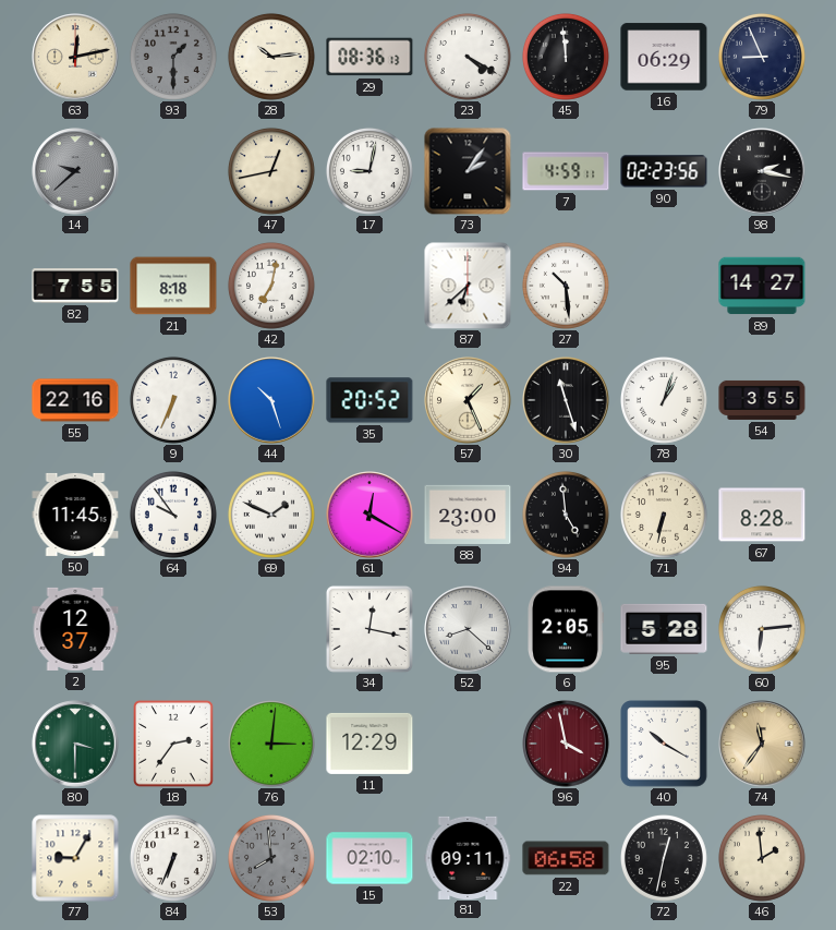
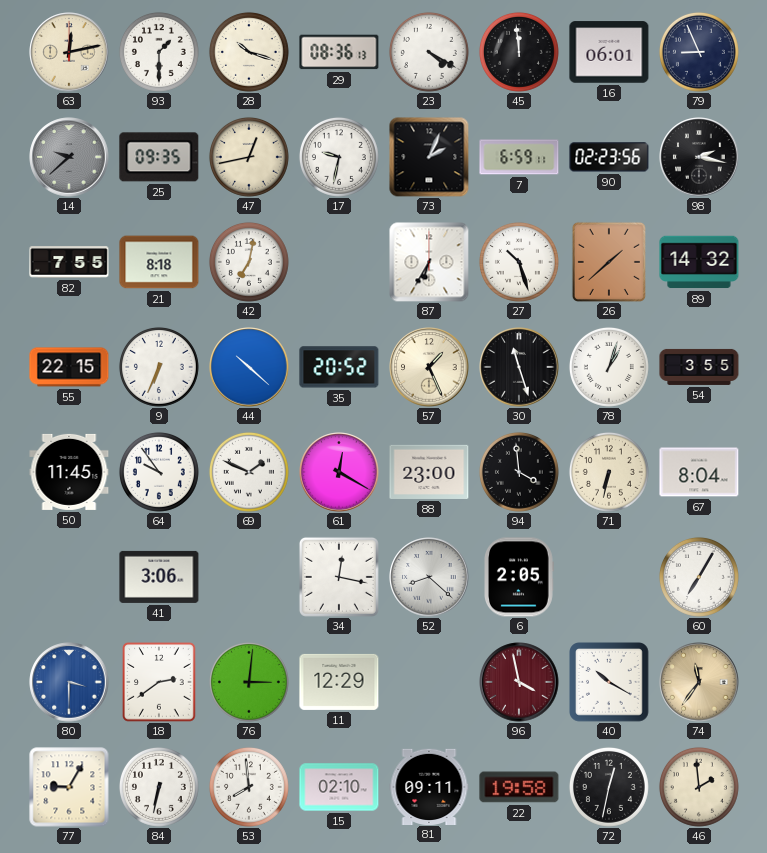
93 dial: grey -> white
28: 10:14 -> 10:18
16: 06:29 -> 06:01
25: none -> 09:35
17: 9:02 -> 9:32
73: 2:06 -> 2:04
7: 4:59 -> 6:59
87: 6:38 -> 6:35
27: 10:29 -> 10:27
26: none -> 1:38
89: 14:27 -> 14:32
55: 22:16 -> 22:15
44: 10:27 -> 10:22
94: 4:59 -> 3:59
67: 8:28 -> 8:04
2: 12:37 -> none
41: none -> 3:06
95: 5:28 -> none
60: 6:14 -> 7:05
80 dial: green -> blue
18: 2:36 -> 2:39
84: 6:34 -> 6:32
53 dial: grey -> white
22: 06:58 -> 19:58
